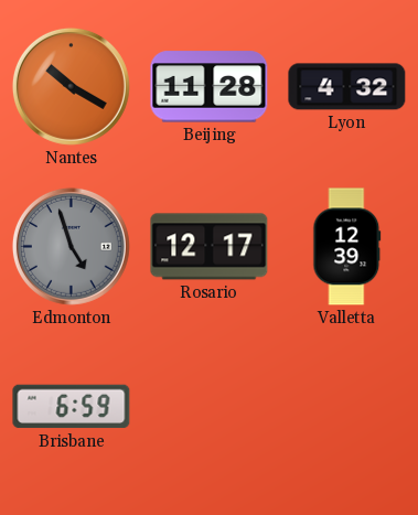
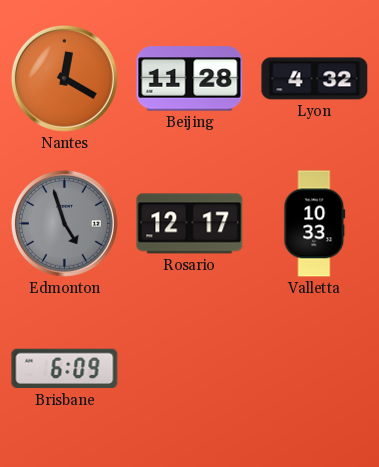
Nantes: 10:20 -> 12:20
Valletta: 12:39 -> 10:33
Brisbane: 6:59 -> 6:09
